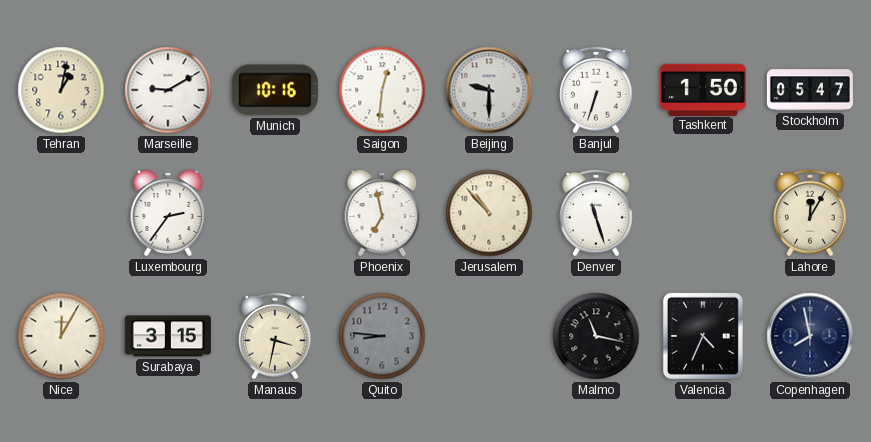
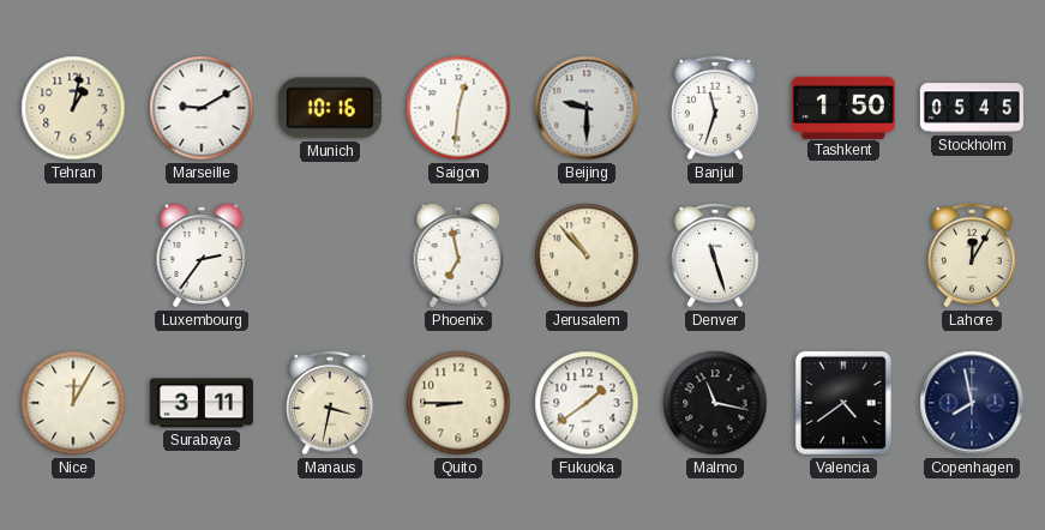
Banjul: 6:33 -> 11:33
Stockholm: 05:47 -> 05:45
Surabaya: 3:15 -> 3:11
Quito: 8:46 -> 8:45
Quito dial: grey -> cream
Fukuoka: none -> 1:39
Valencia: 4:34 -> 4:39
